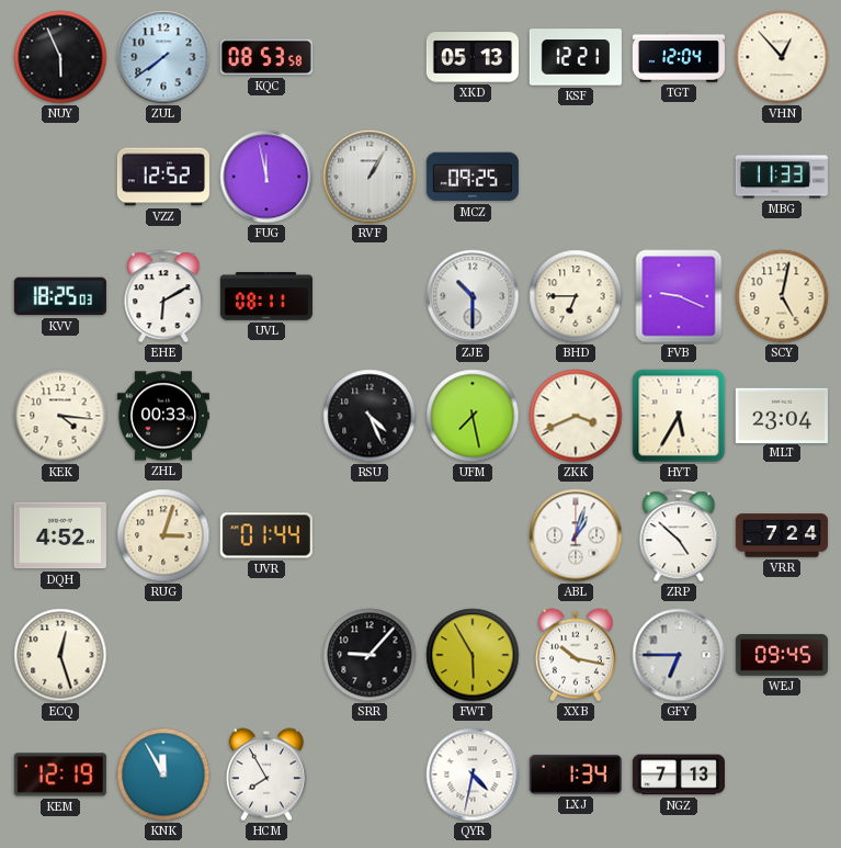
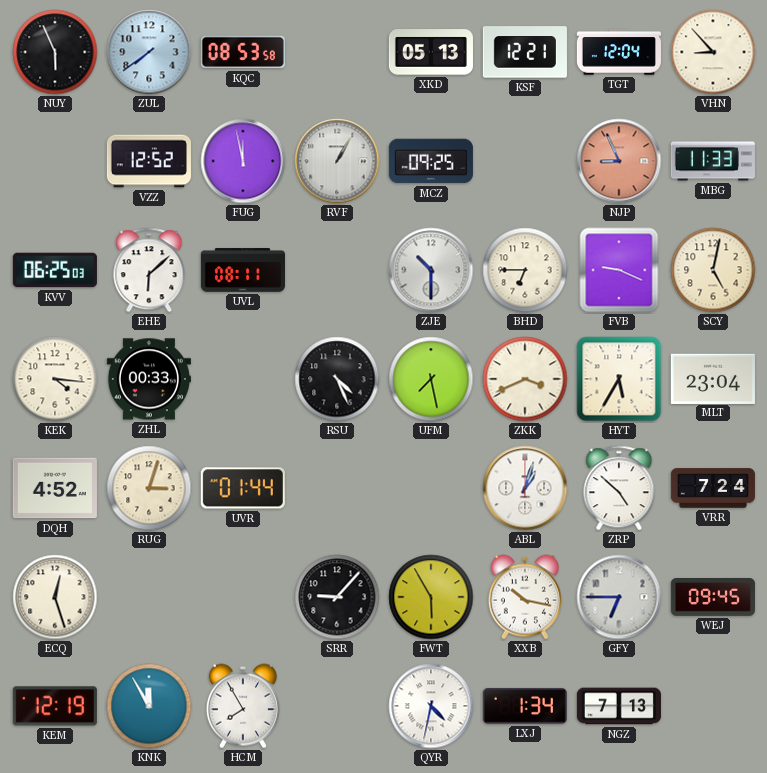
VHN: 12:53 -> 8:53
NJP: none -> 8:56
KVV: 18:25 -> 06:25
EHE: 6:10 -> 6:08
